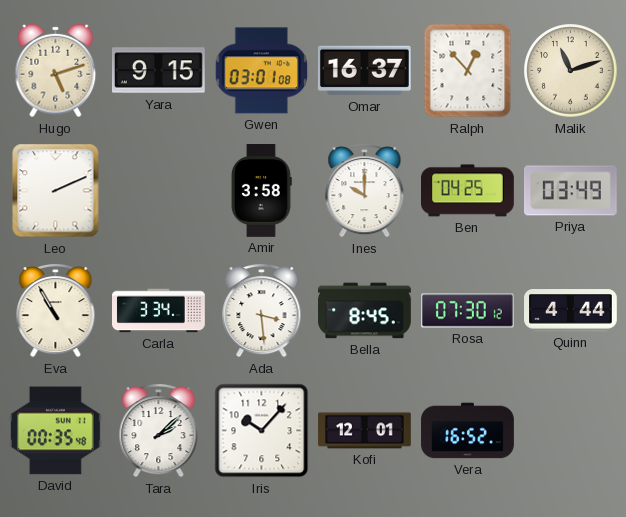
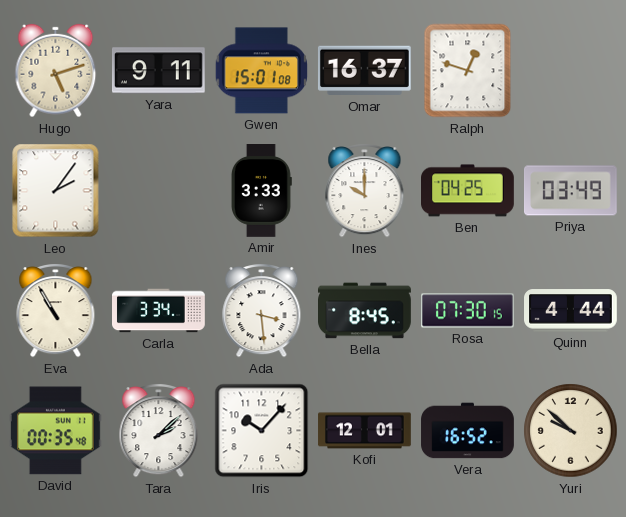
Yara: 9:15 -> 9:11
Gwen: 03:01 -> 15:01
Ralph: 12:53 -> 12:48
Malik: 11:12 -> none
Leo: 2:11 -> 2:06
Amir: 3:58 -> 3:33
Rosa: 07:30:12 -> 07:30:15
Yuri: none -> 9:52
